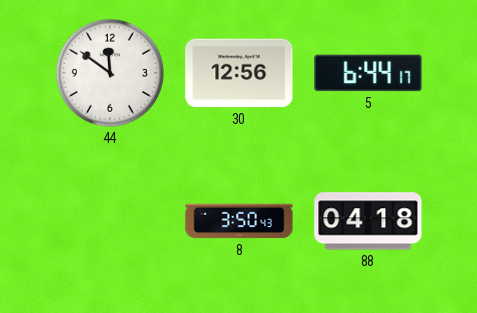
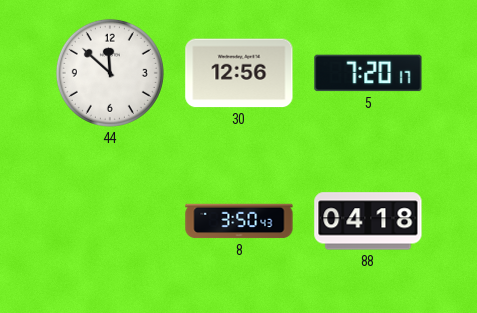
44: 11:51 -> 11:52
5: 6:44 -> 7:20
